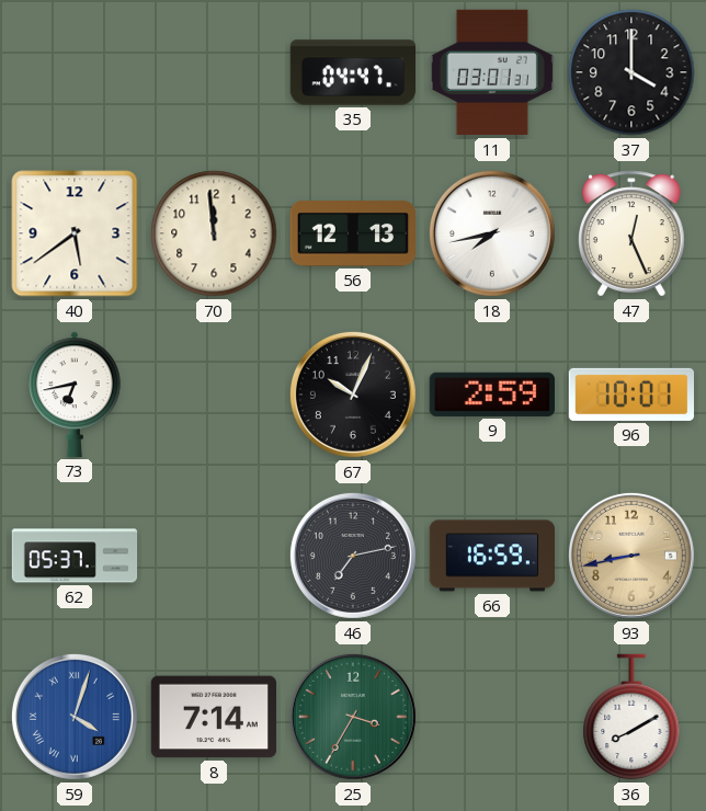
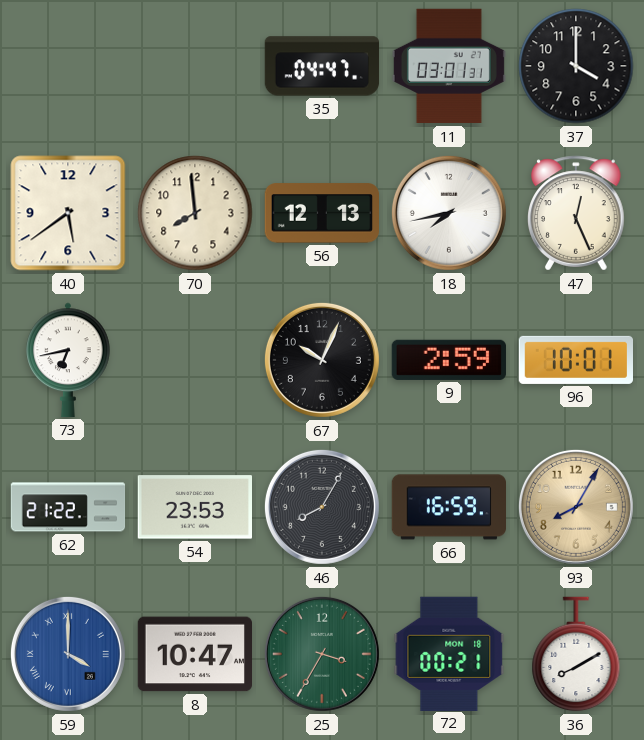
70: 11:59 -> 7:59
62: 05:37 -> 21:22
54: none -> 23:53
46: 7:13 -> 8:05
93: 8:43 -> 8:05
59: 4:03 -> 4:00
8: 7:14 -> 10:47
72: none -> 00:21
